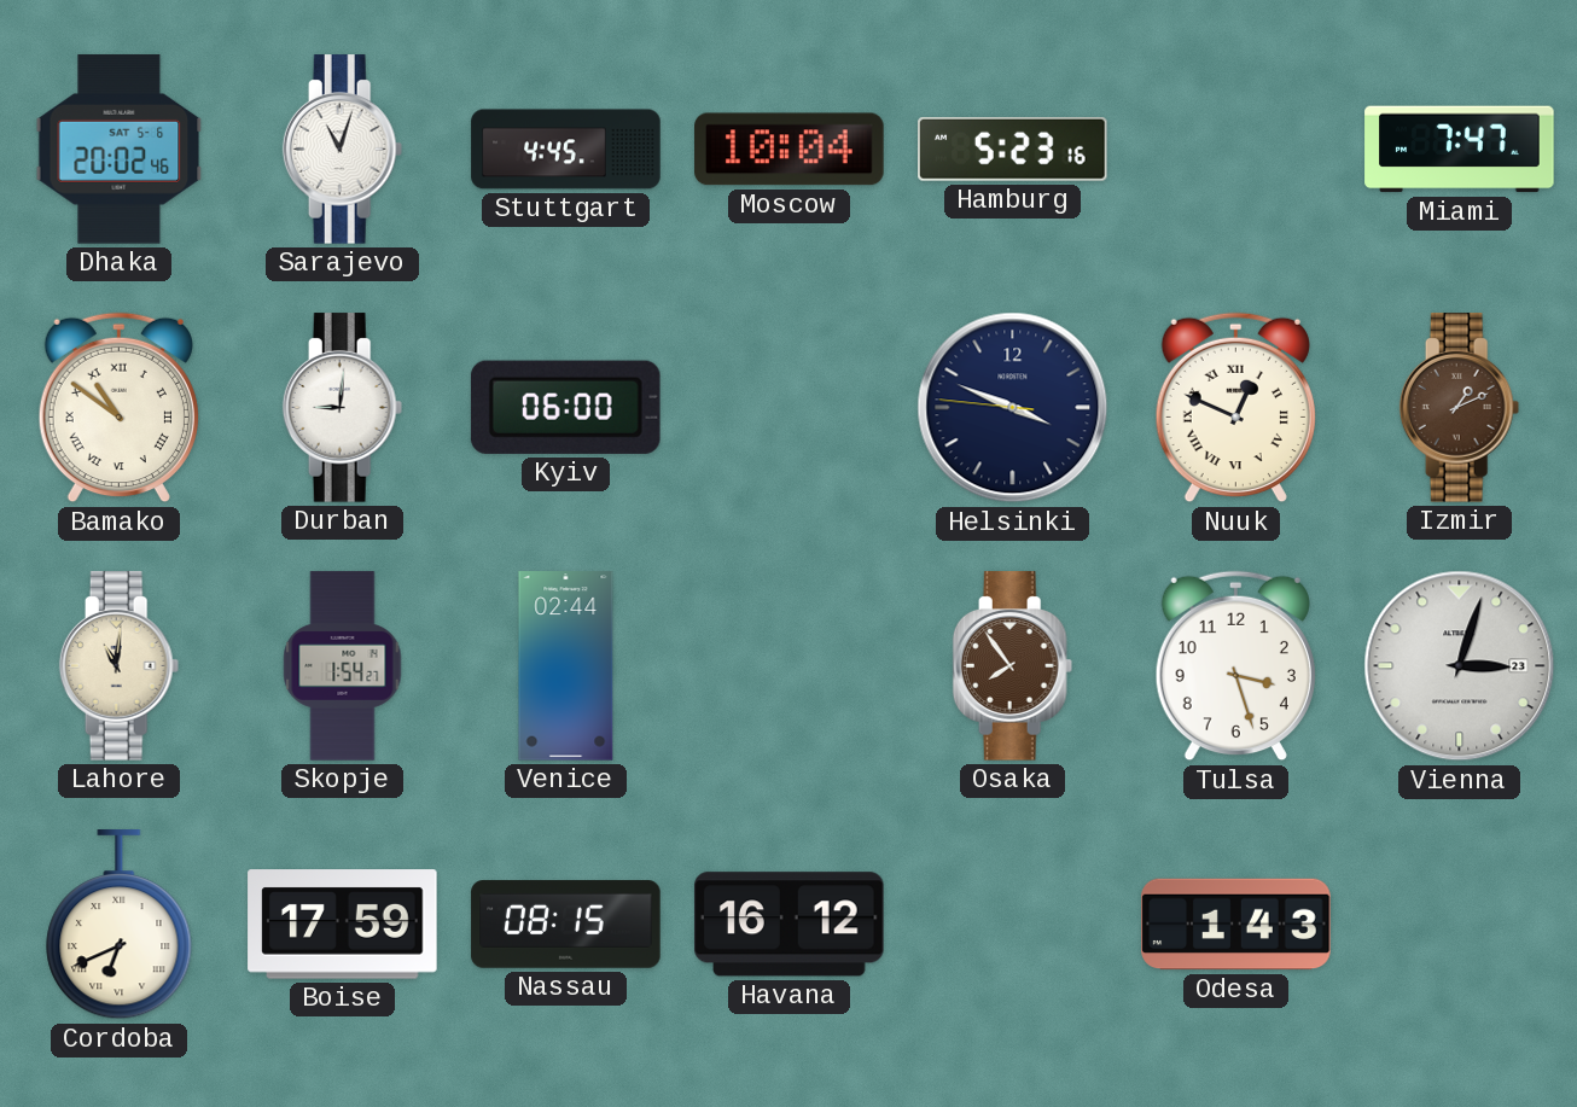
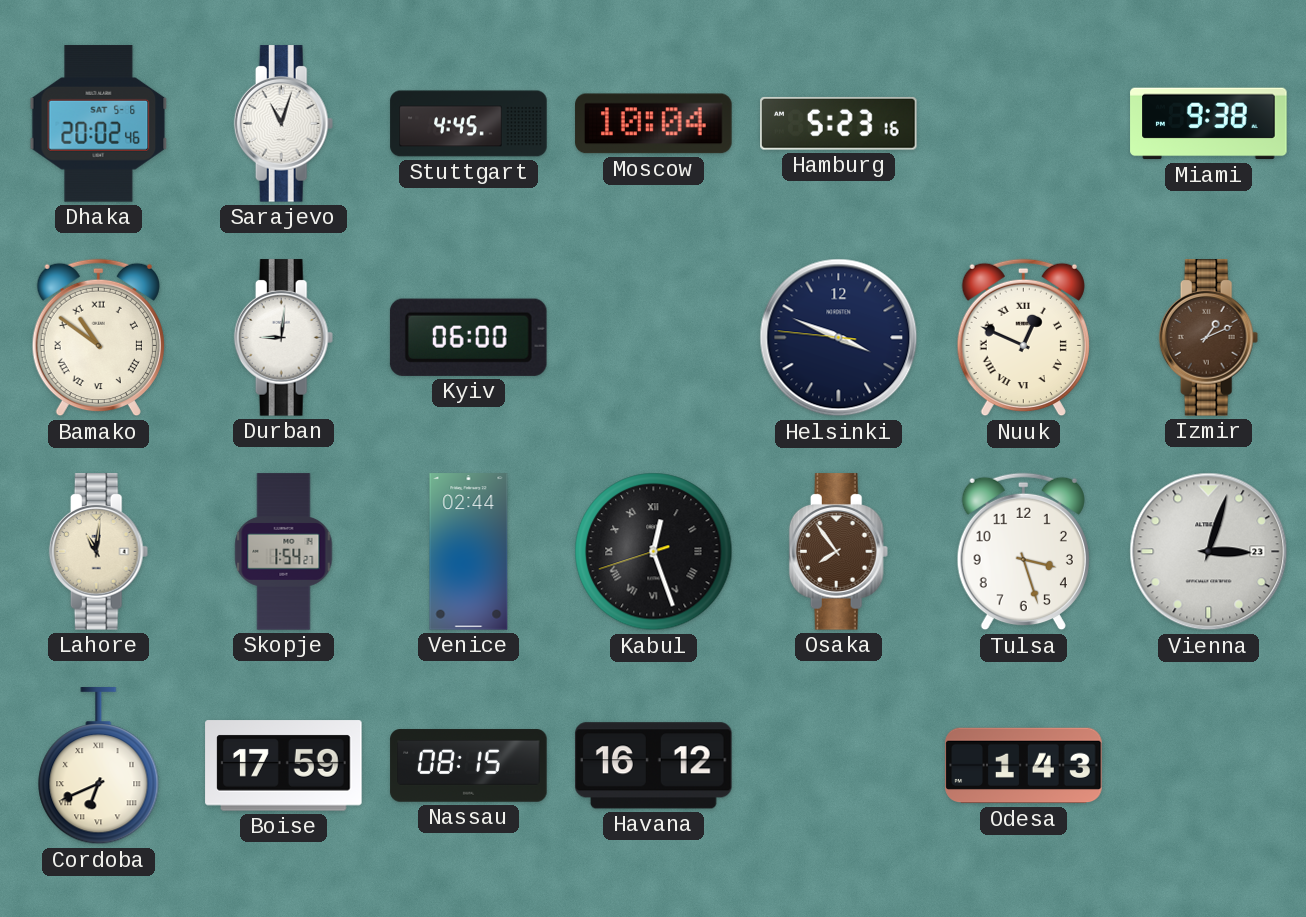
Miami: 7:47 -> 9:38
Kabul: none -> 12:26
